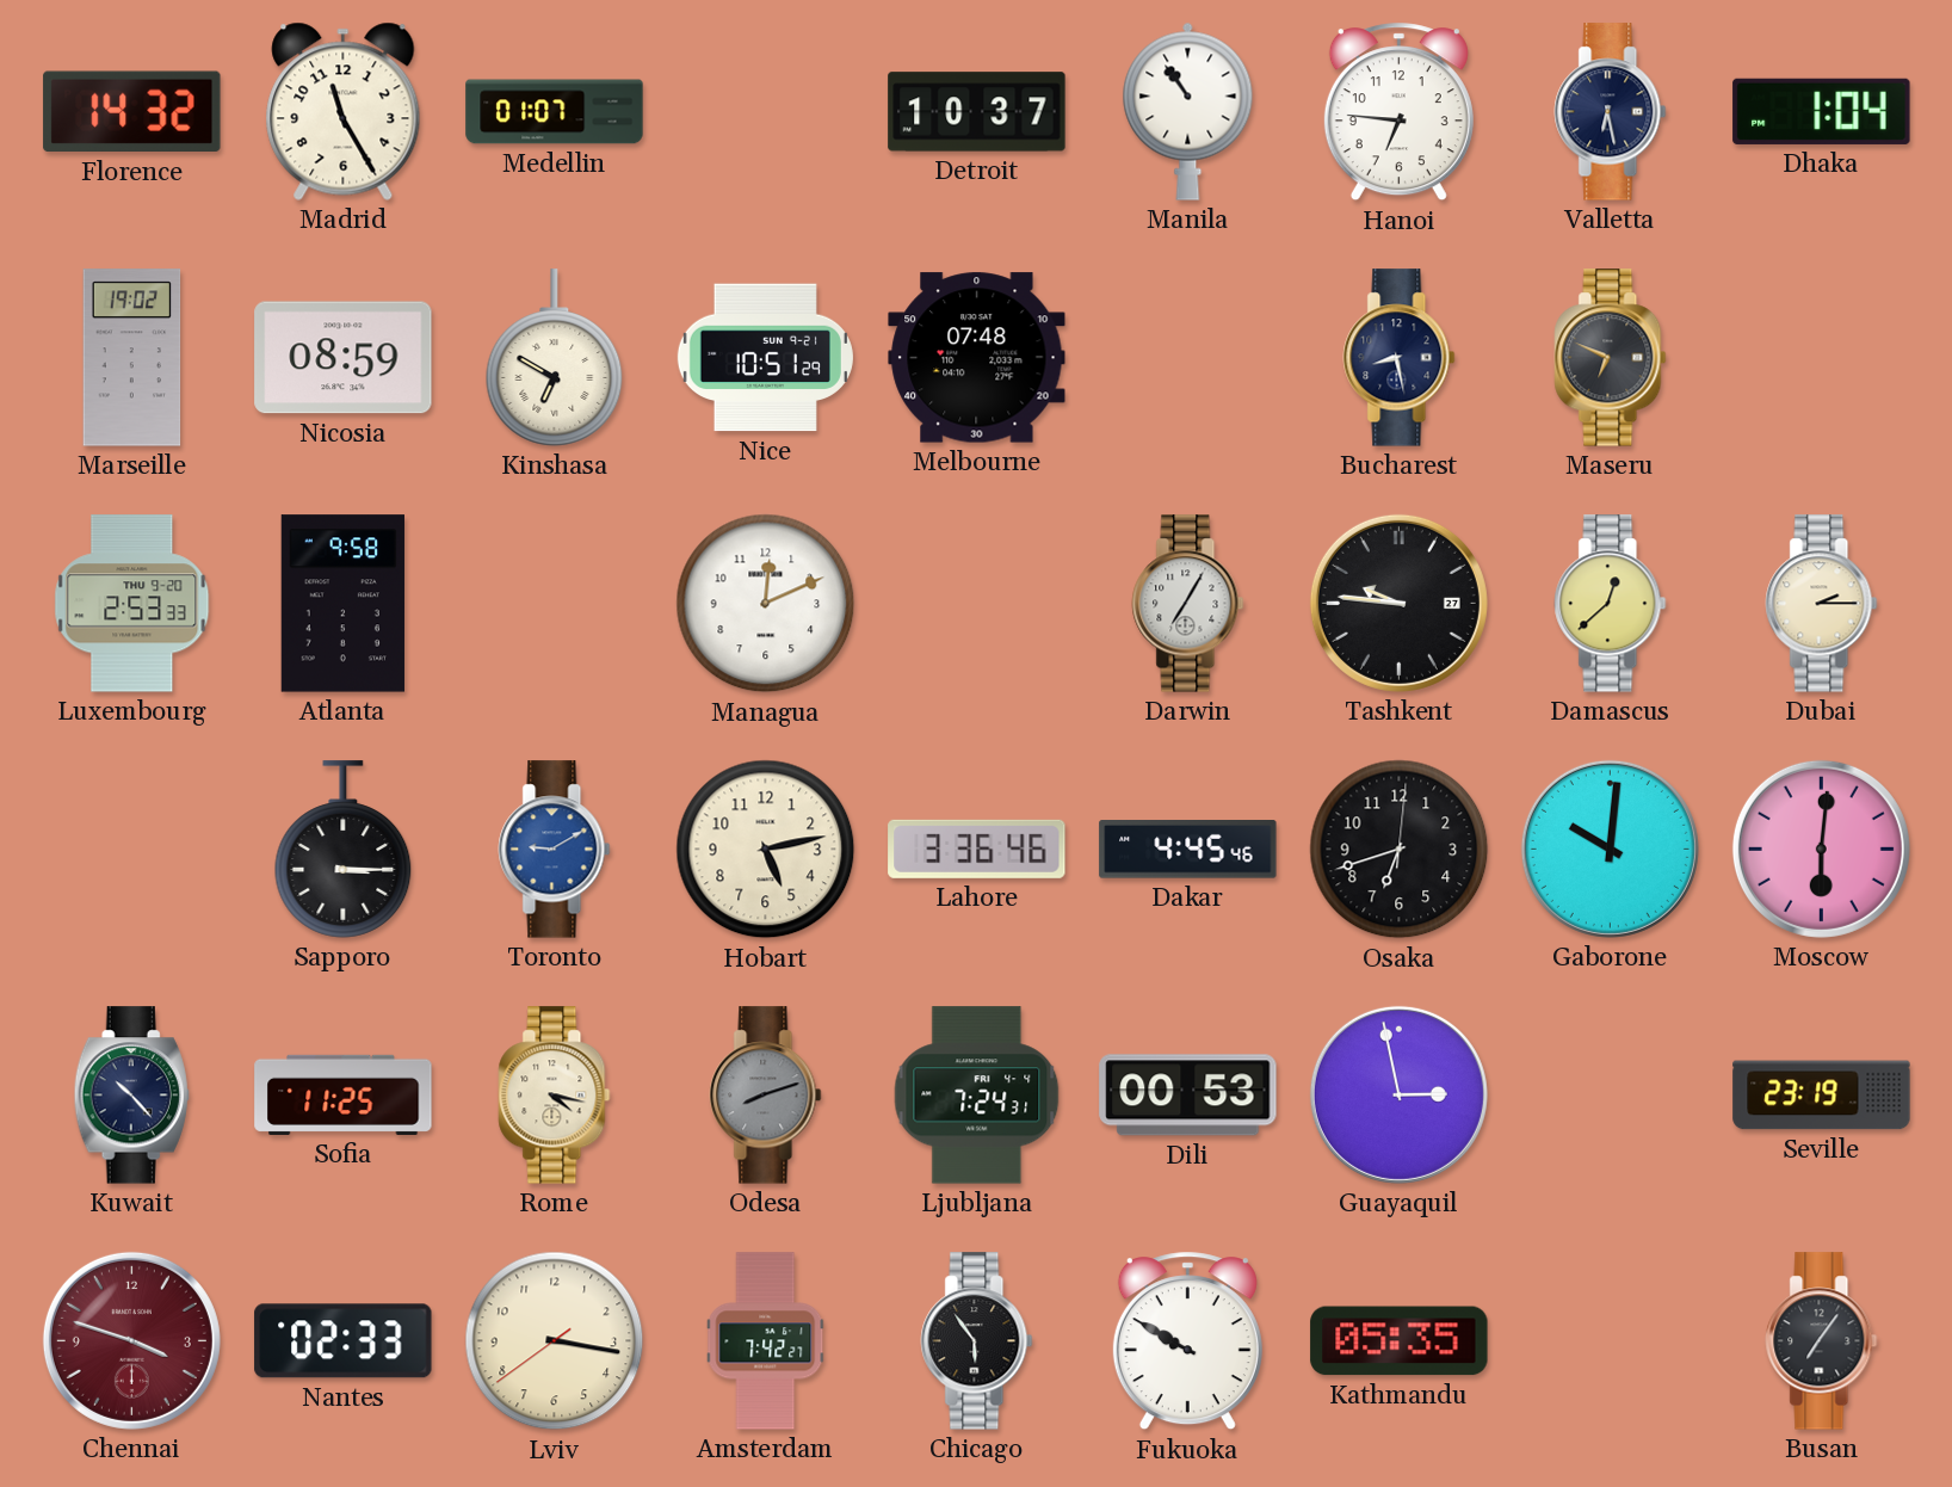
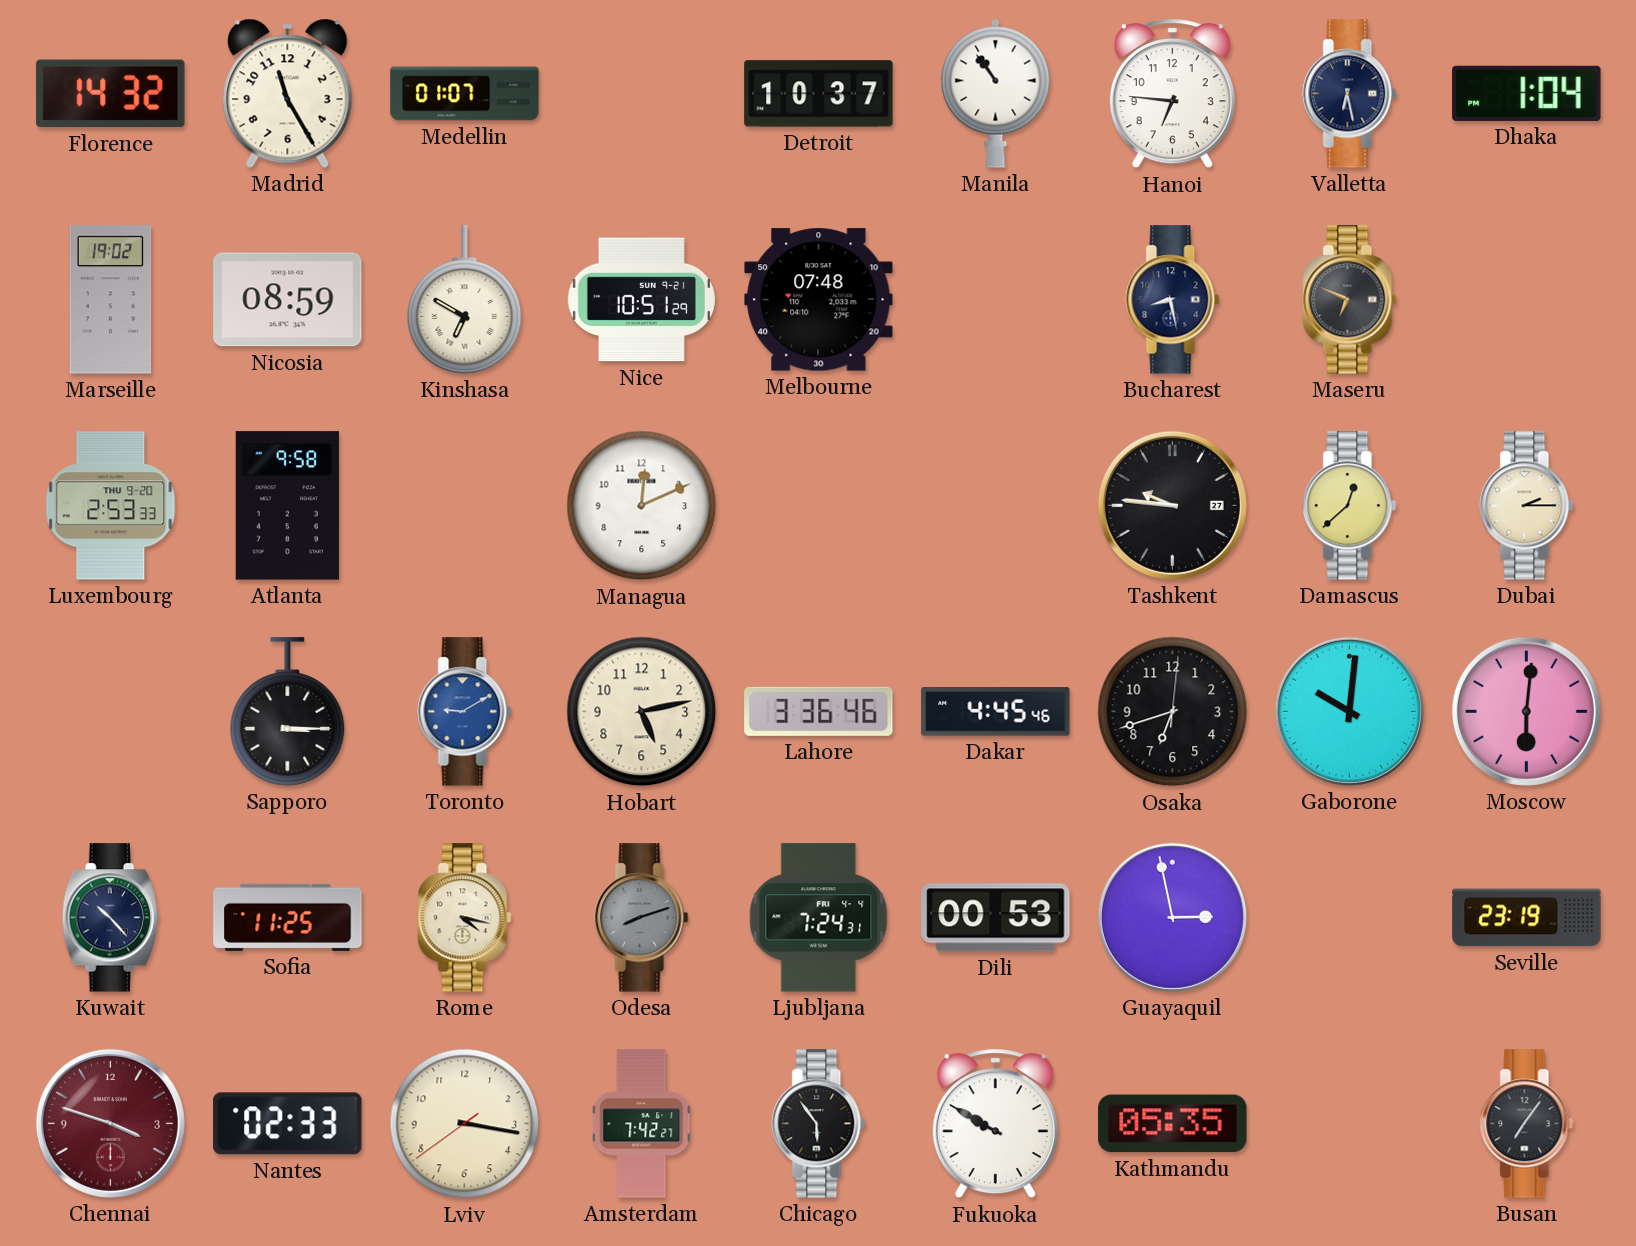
Darwin: 7:05 -> none
